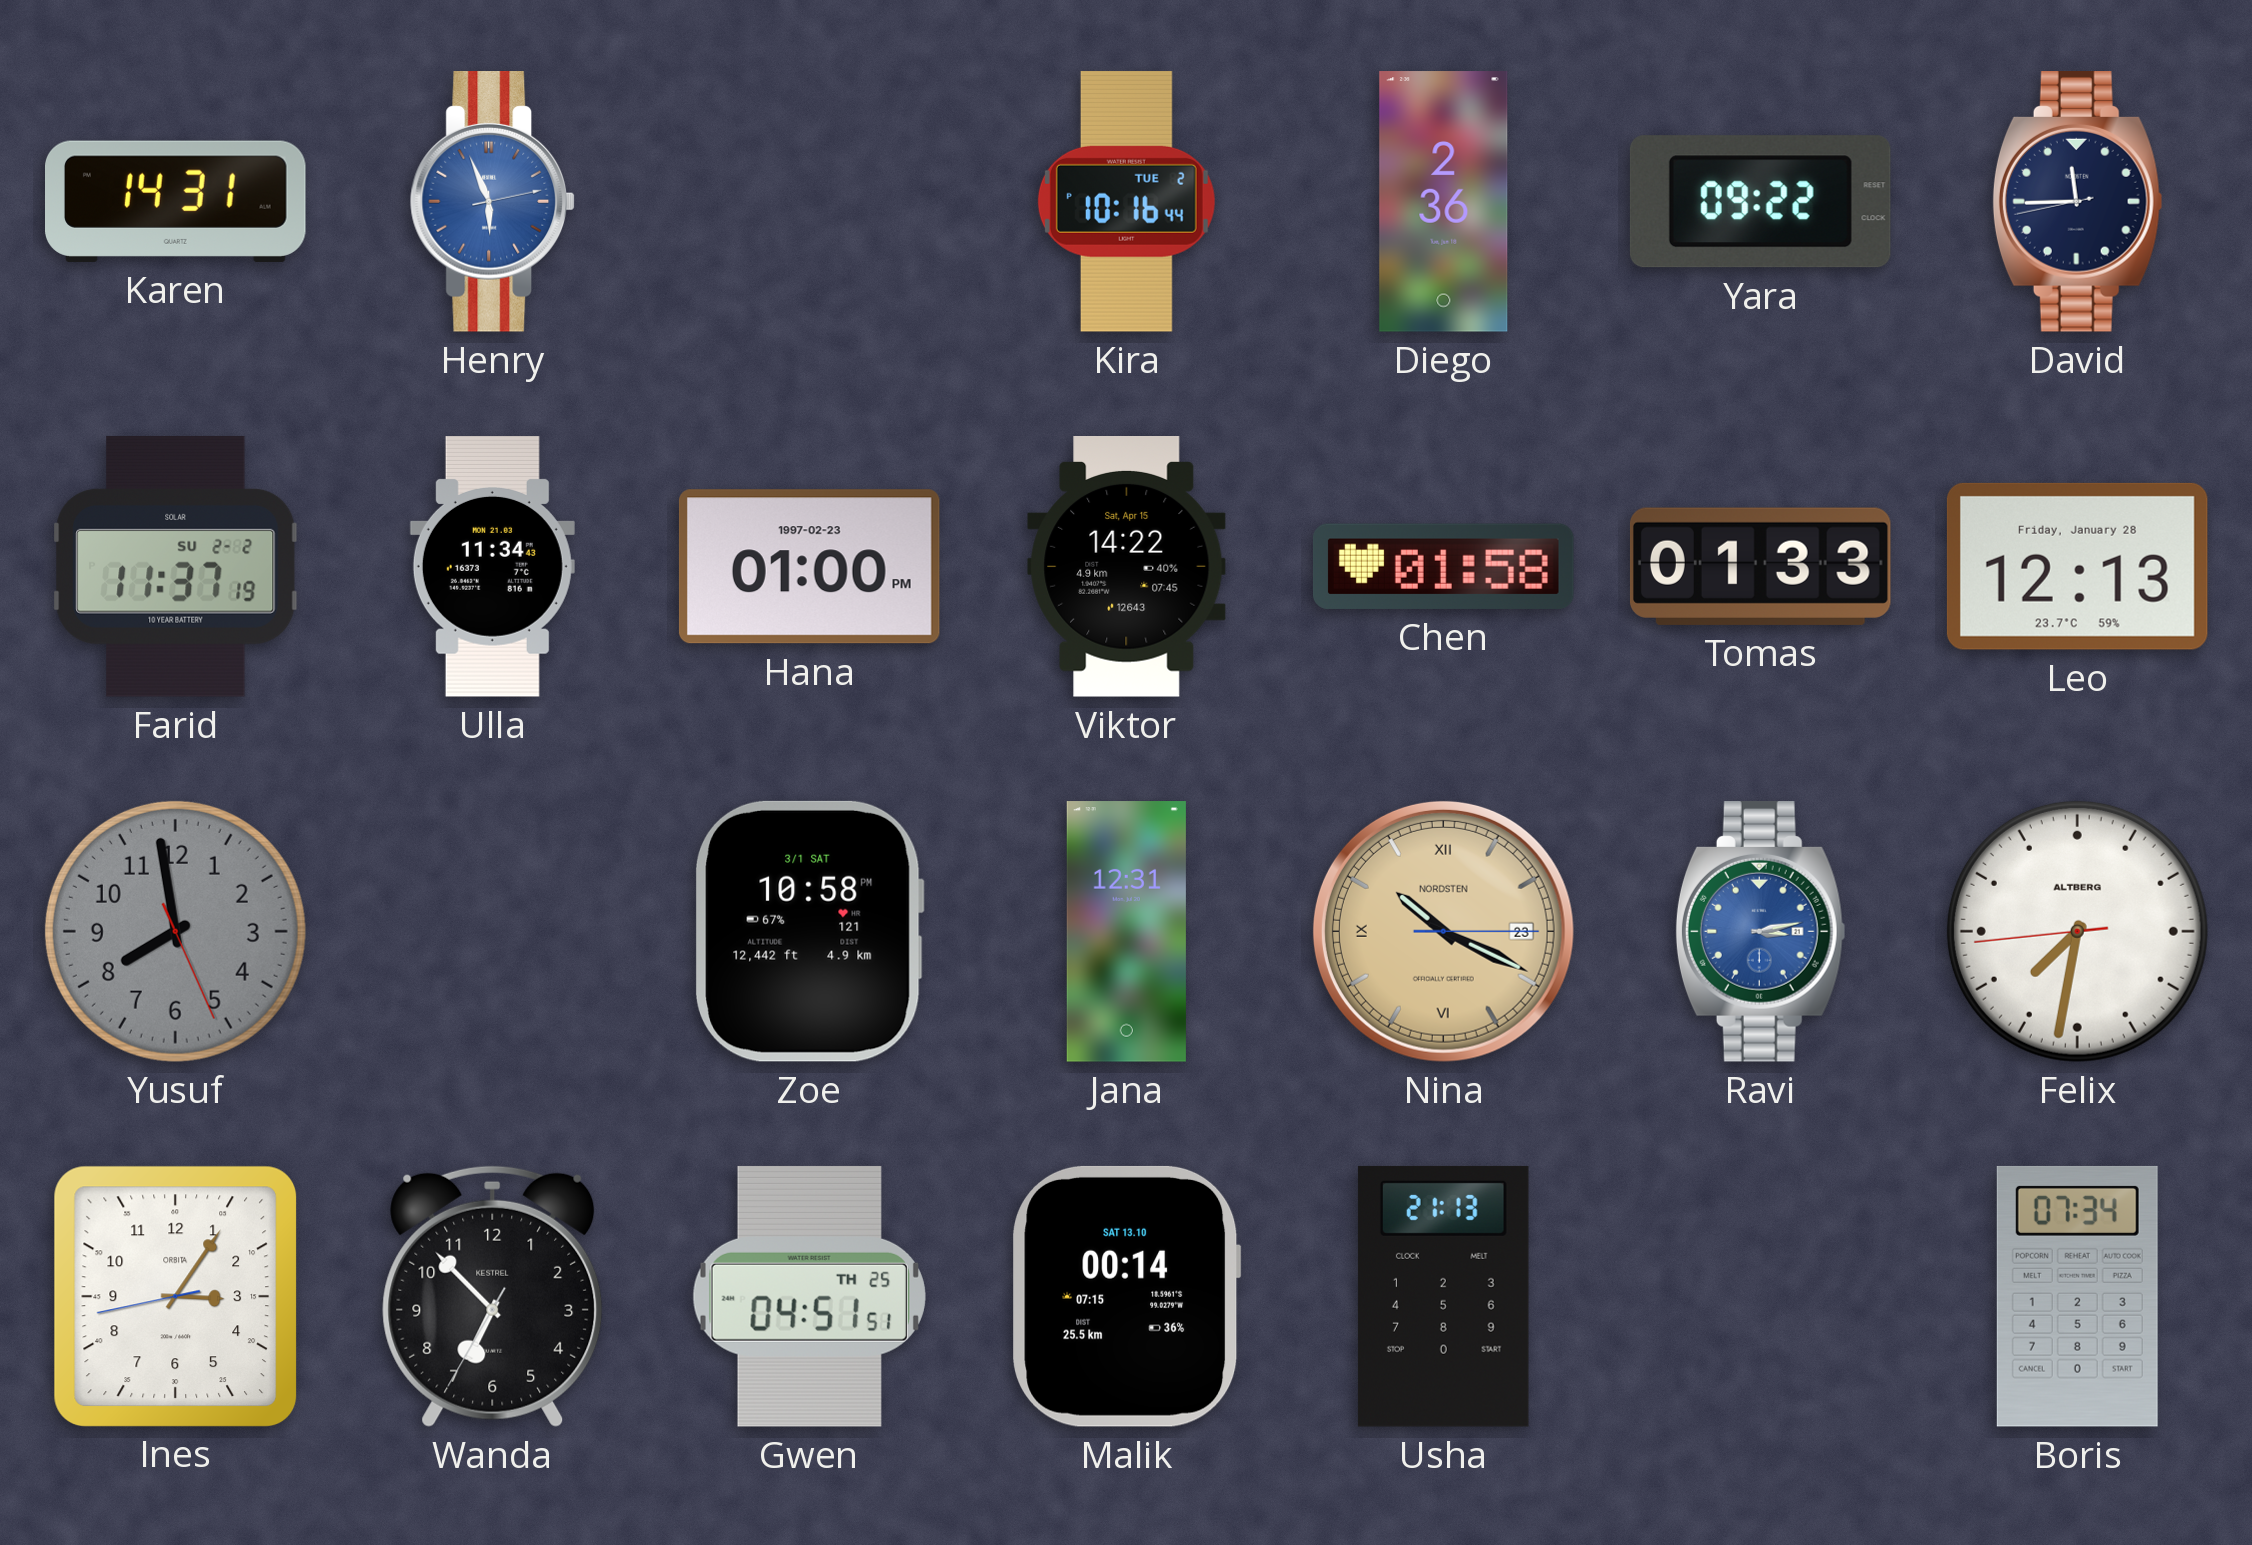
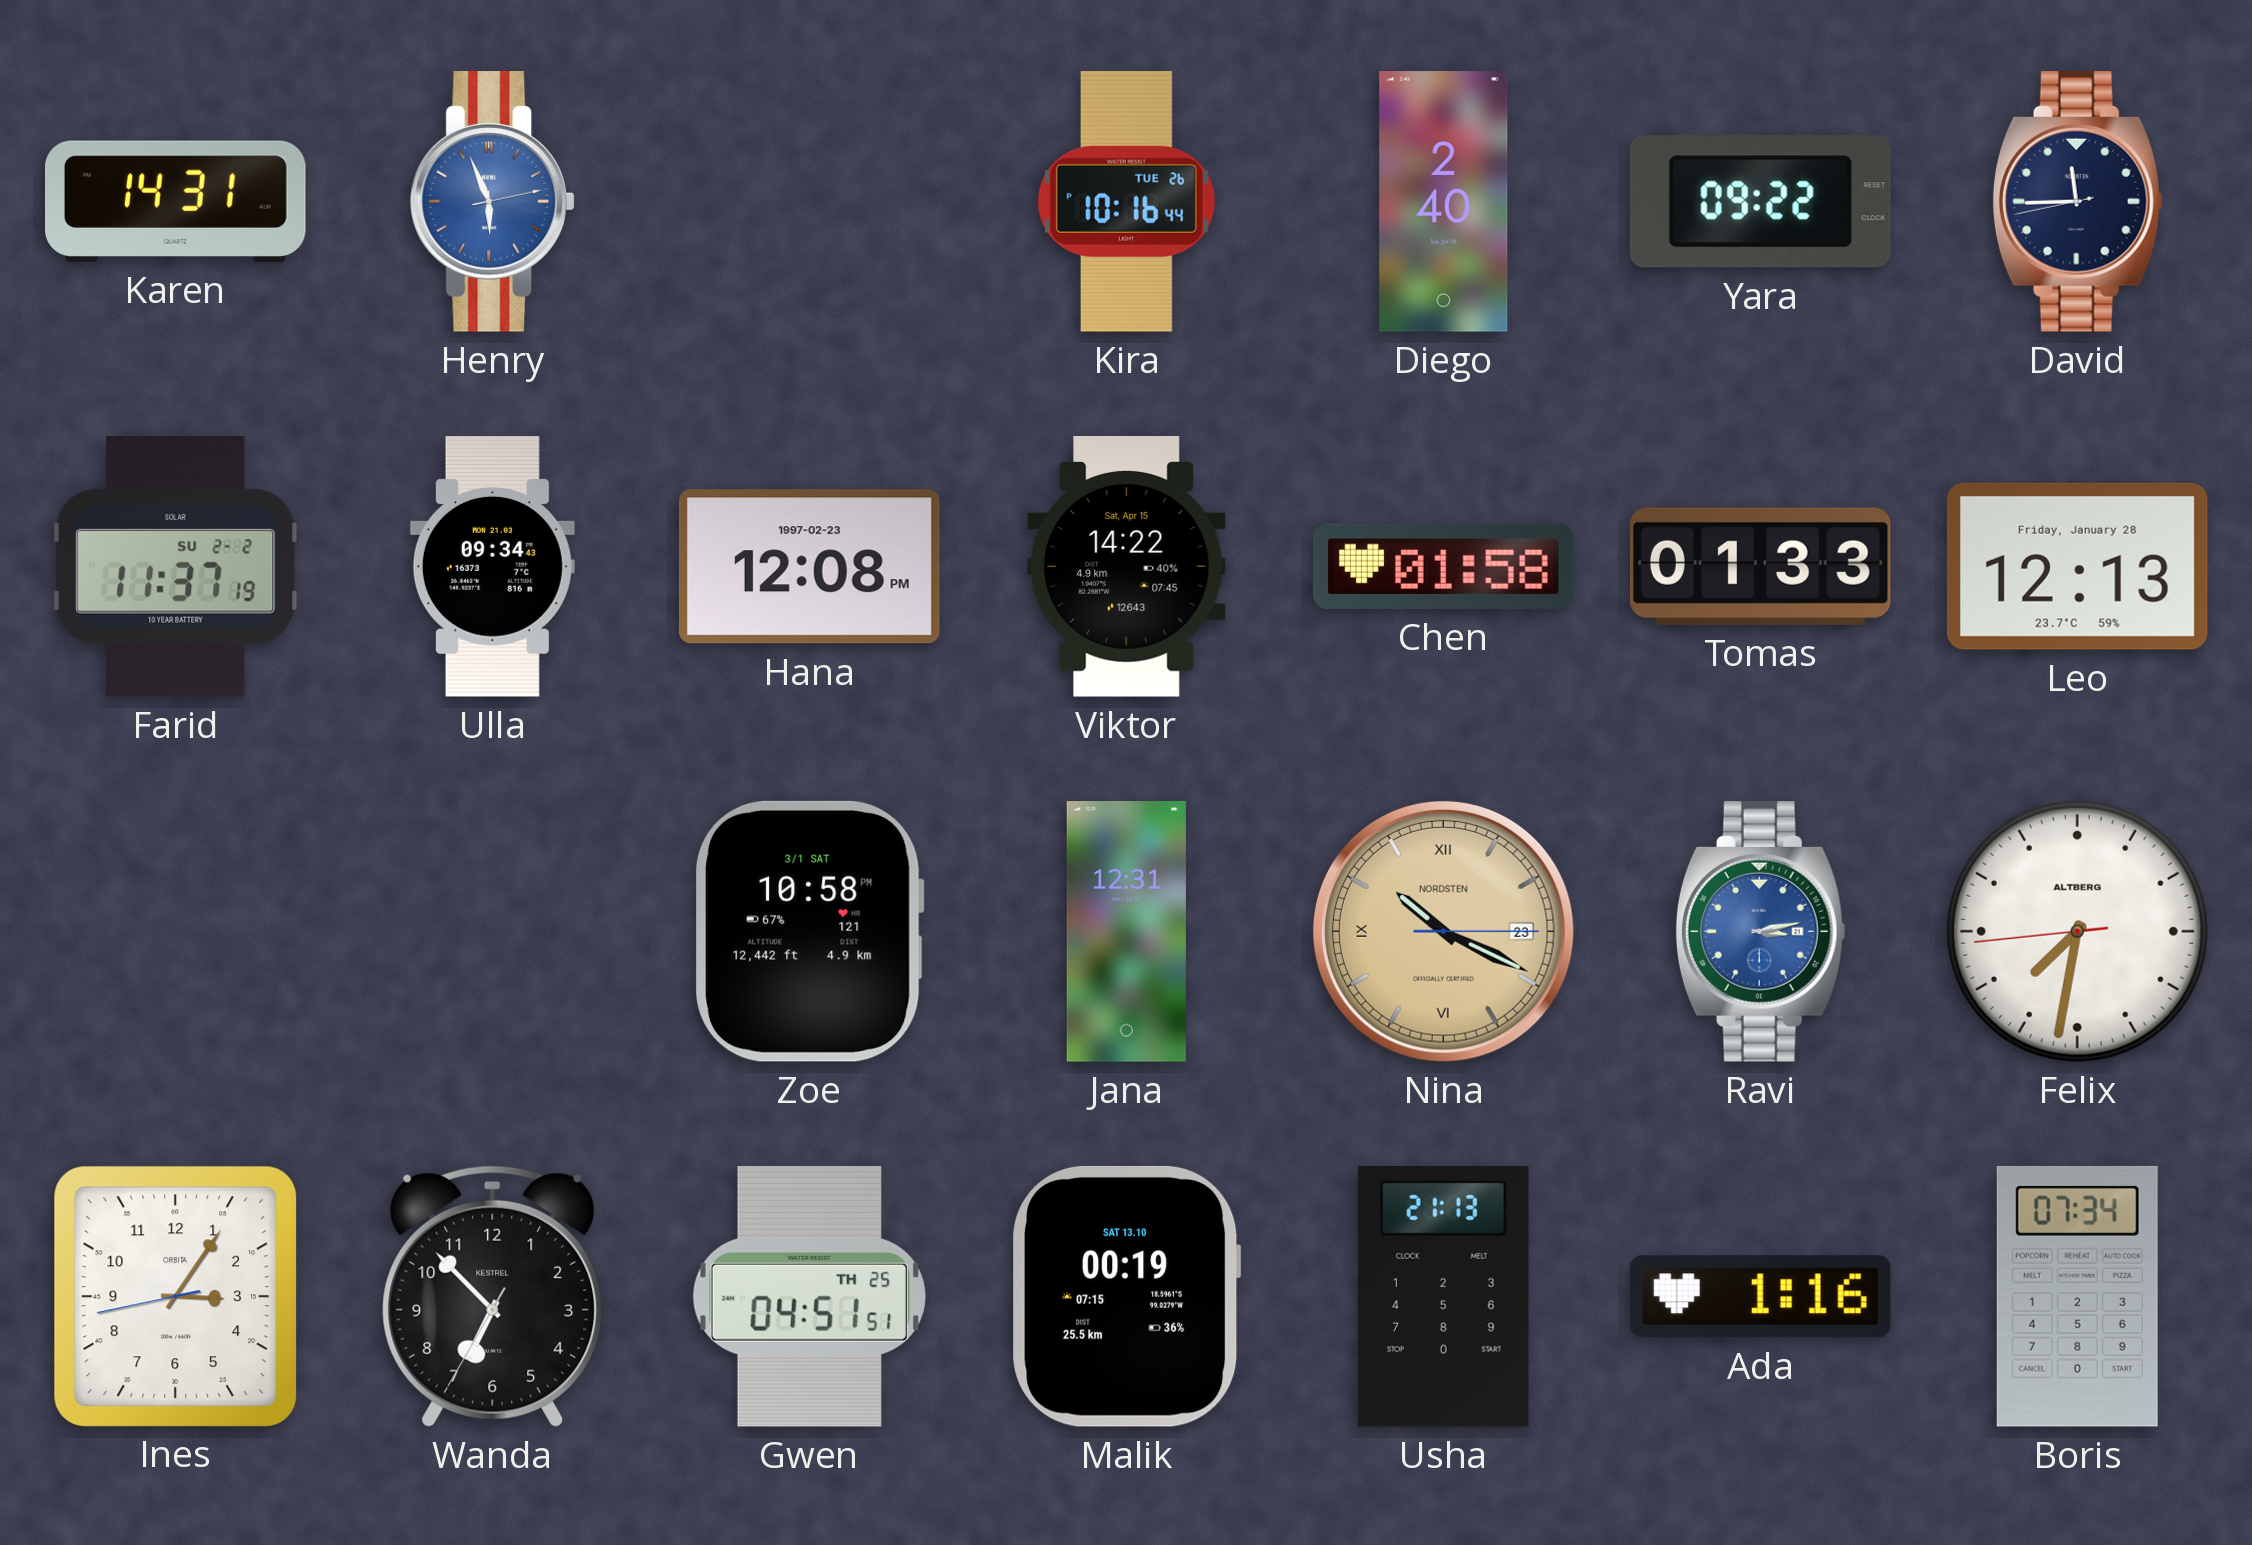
Kira date: TUE 2 -> TUE 26
Diego: 2:36 -> 2:40
Ulla: 11:34 -> 09:34
Hana: 01:00 -> 12:08
Yusuf: 7:58 -> none
Malik: 00:14 -> 00:19
Ada: none -> 1:16
